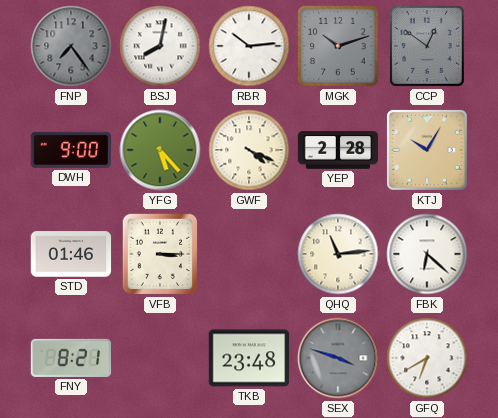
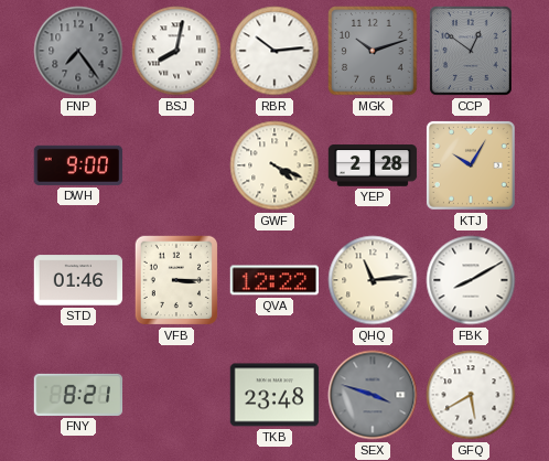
YFG: 5:23 -> none
QVA: none -> 12:22
FBK: 6:22 -> 8:10
GFQ: 6:40 -> 5:40
